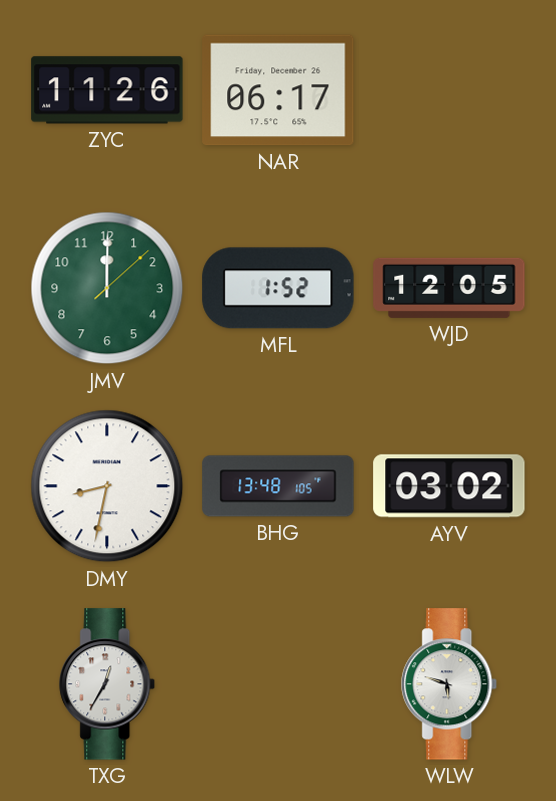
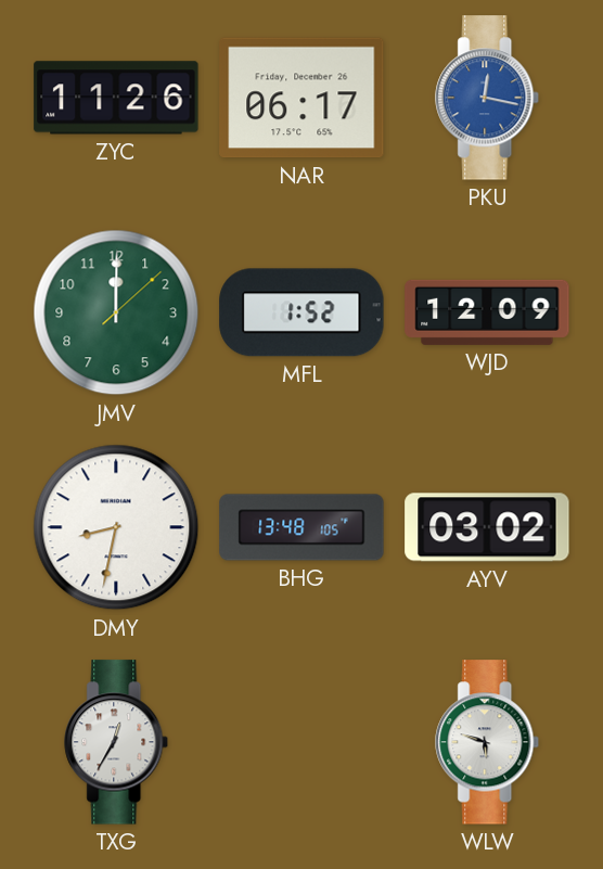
PKU: none -> 12:17
WJD: 12:05 -> 12:09
